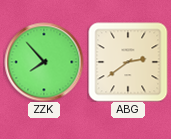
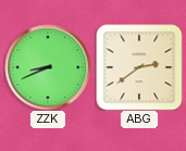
ZZK: 7:53 -> 8:41
